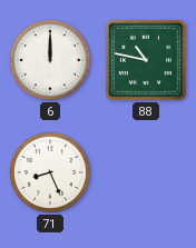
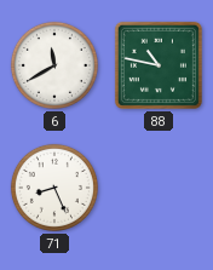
6: 12:00 -> 11:40
